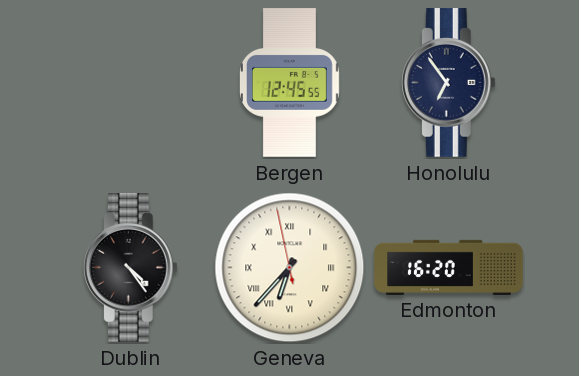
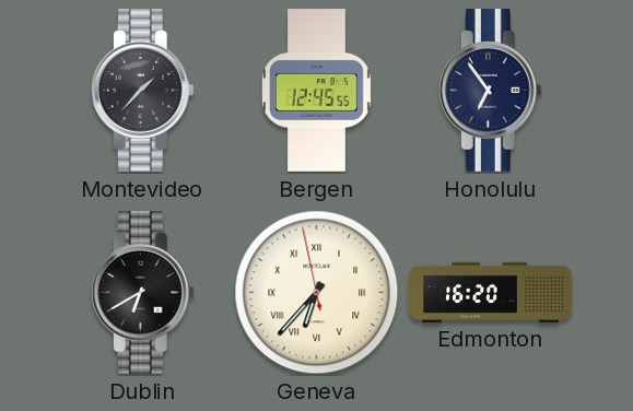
Montevideo: none -> 1:37
Dublin: 4:24 -> 6:40
